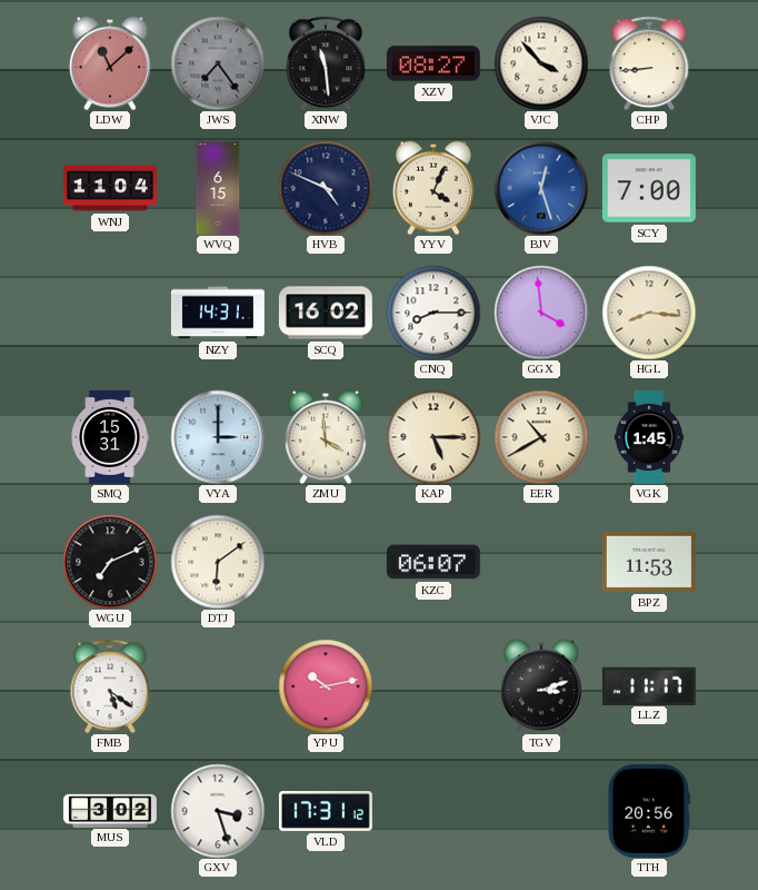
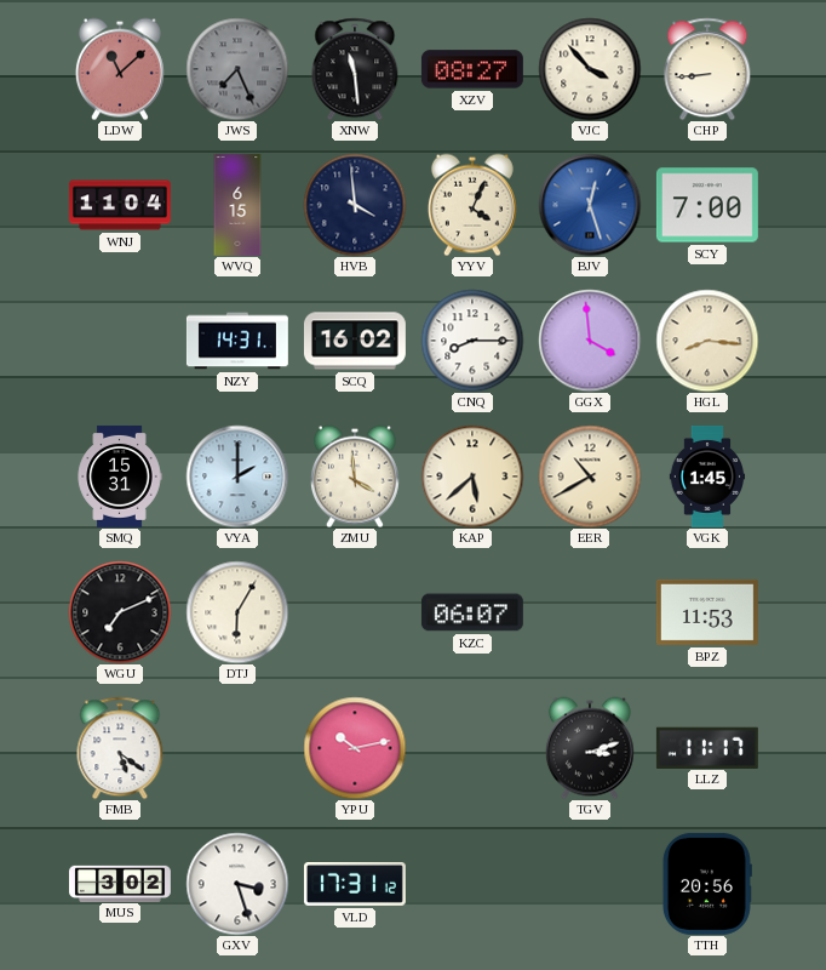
JWS: 7:24 -> 7:26
HVB: 4:49 -> 3:59
VYA: 3:00 -> 2:00
KAP: 5:15 -> 5:38
DTJ: 6:09 -> 6:05
